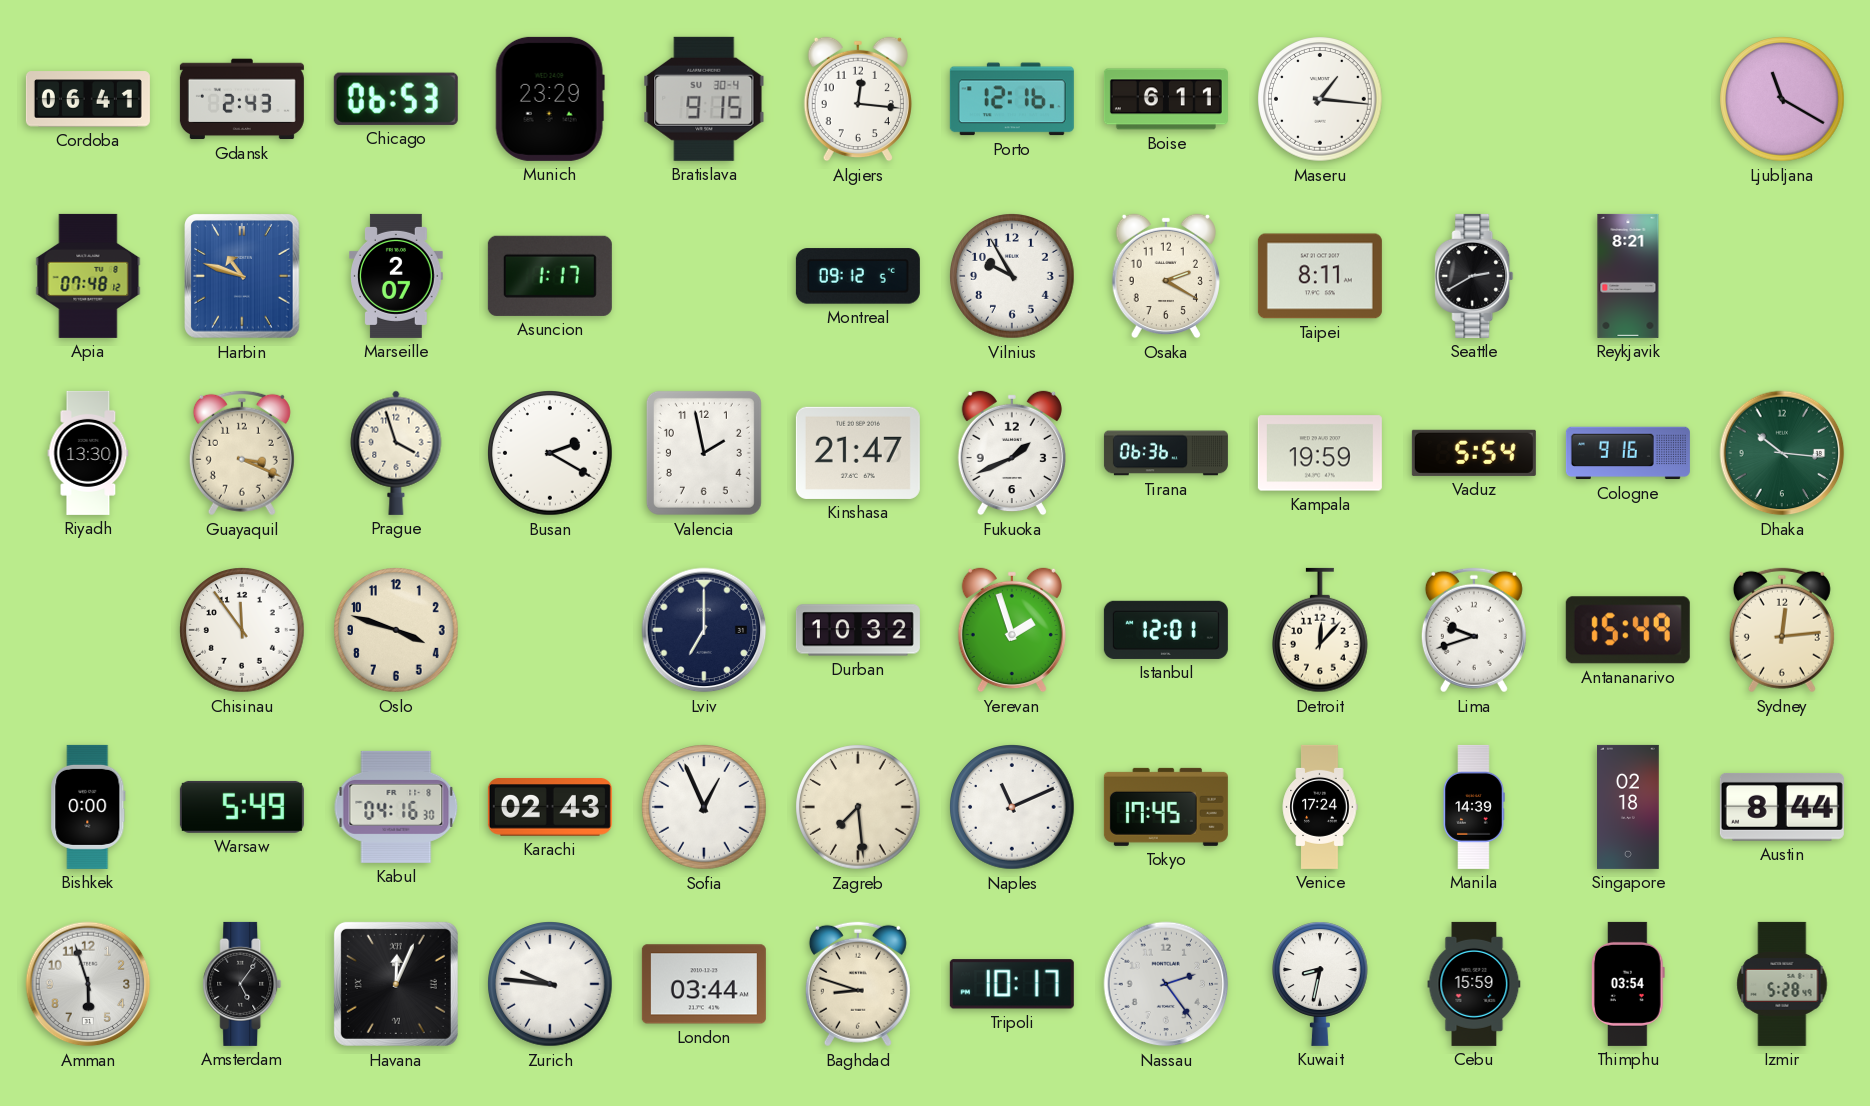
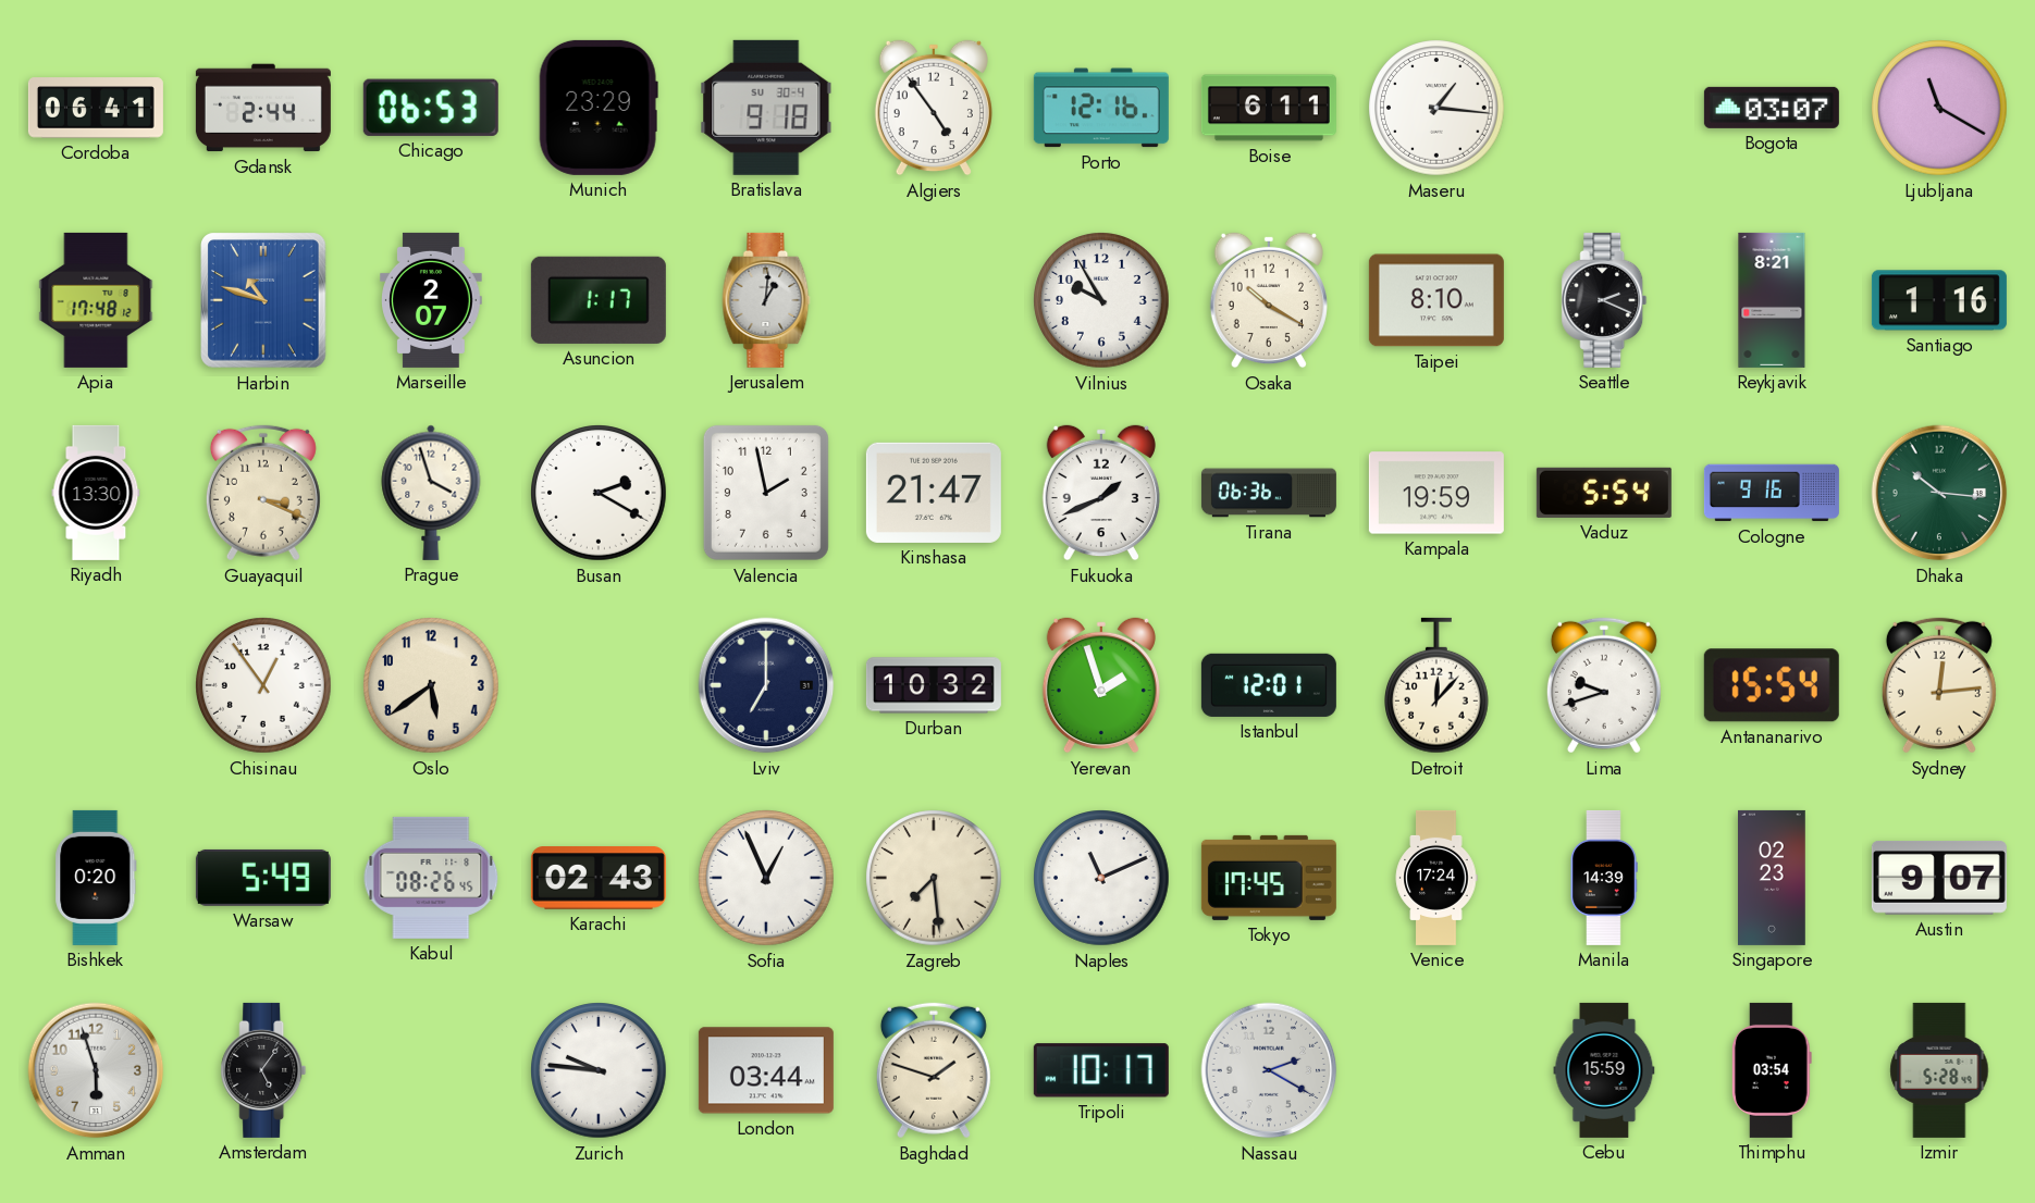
Gdansk: 2:43 -> 2:44
Bratislava: 9:15 -> 9:18
Algiers: 12:16 -> 4:54
Bogota: none -> 03:07
Apia: 07:48 -> 17:48
Jerusalem: none -> 1:01
Montreal: 09:12 -> none
Osaka: 2:20 -> 10:20
Taipei: 8:11 -> 8:10
Seattle: 2:40 -> 2:19
Santiago: none -> 1:16
Chisinau: 11:54 -> 12:54
Oslo: 3:48 -> 5:39
Antananarivo: 15:49 -> 15:54
Bishkek: 0:00 -> 0:20
Kabul: 04:16 -> 08:26
Singapore: 02:18 -> 02:23
Austin: 8:44 -> 9:07
Havana: 12:04 -> none
Baghdad: 8:48 -> 1:48
Nassau: 2:24 -> 2:20
Kuwait: 8:32 -> none
